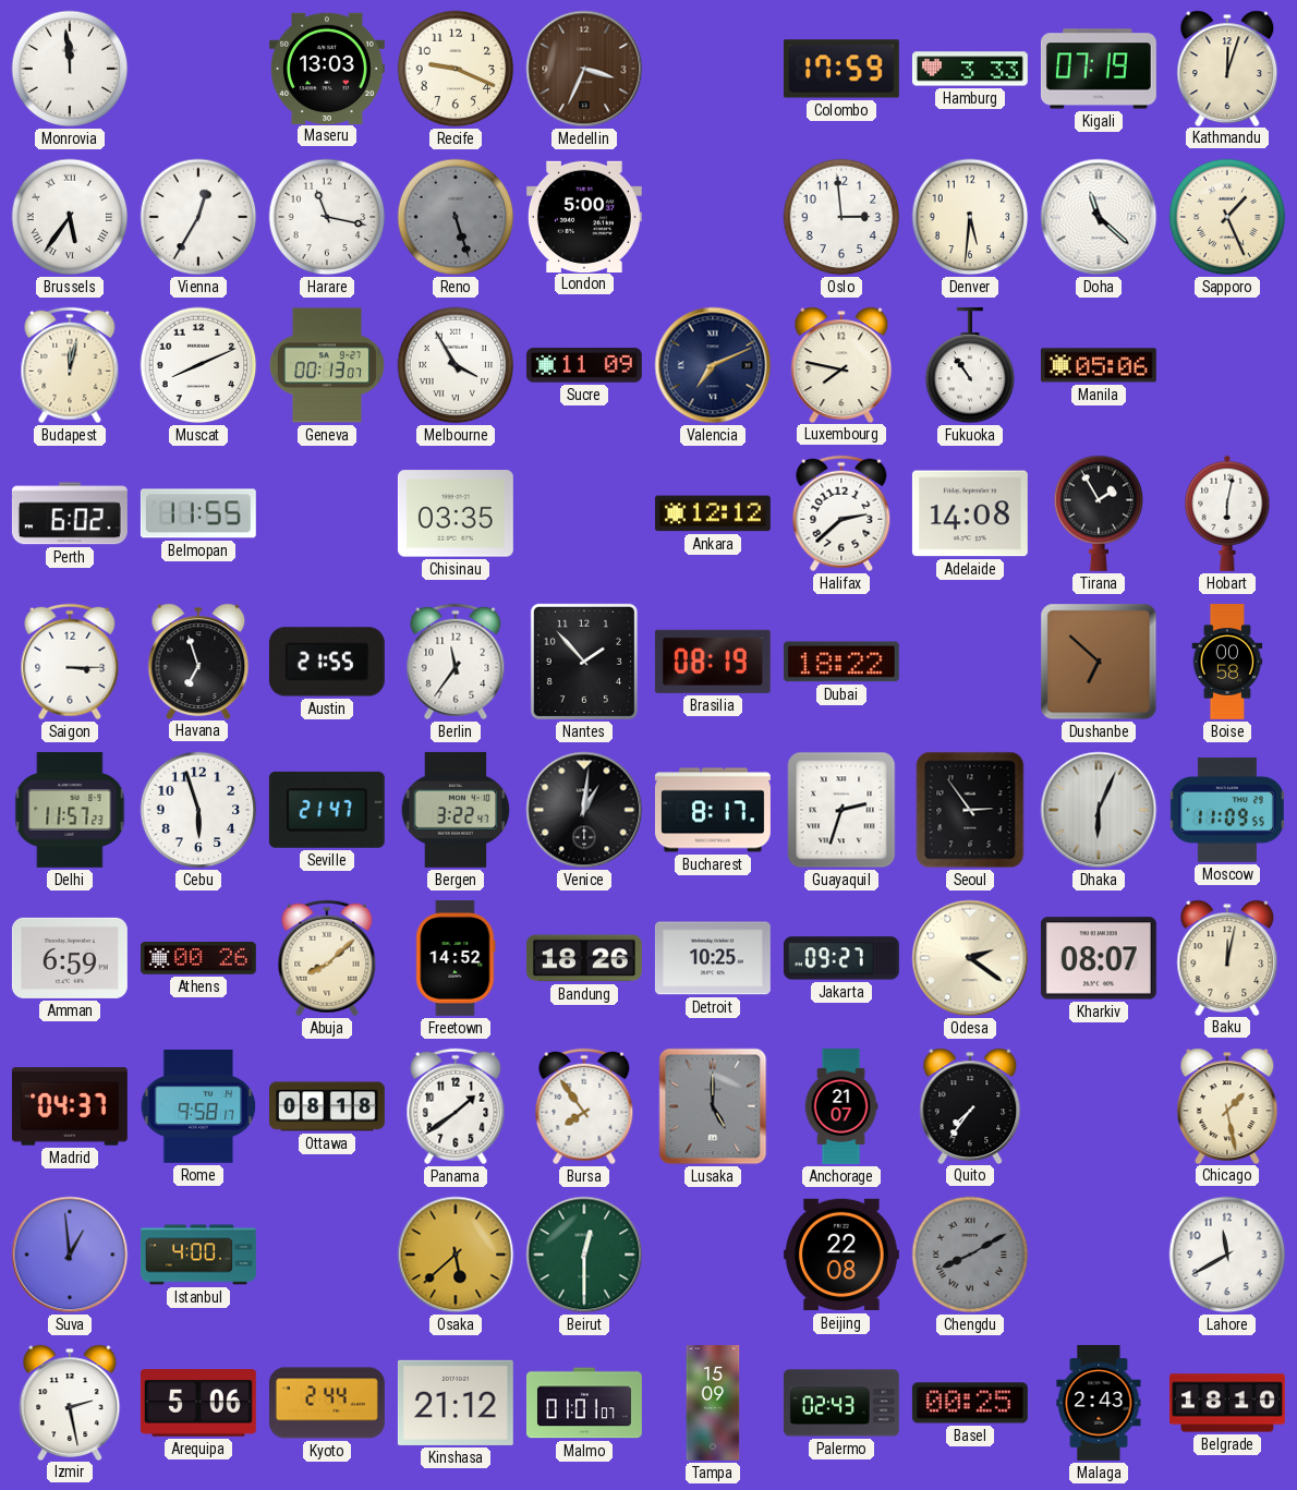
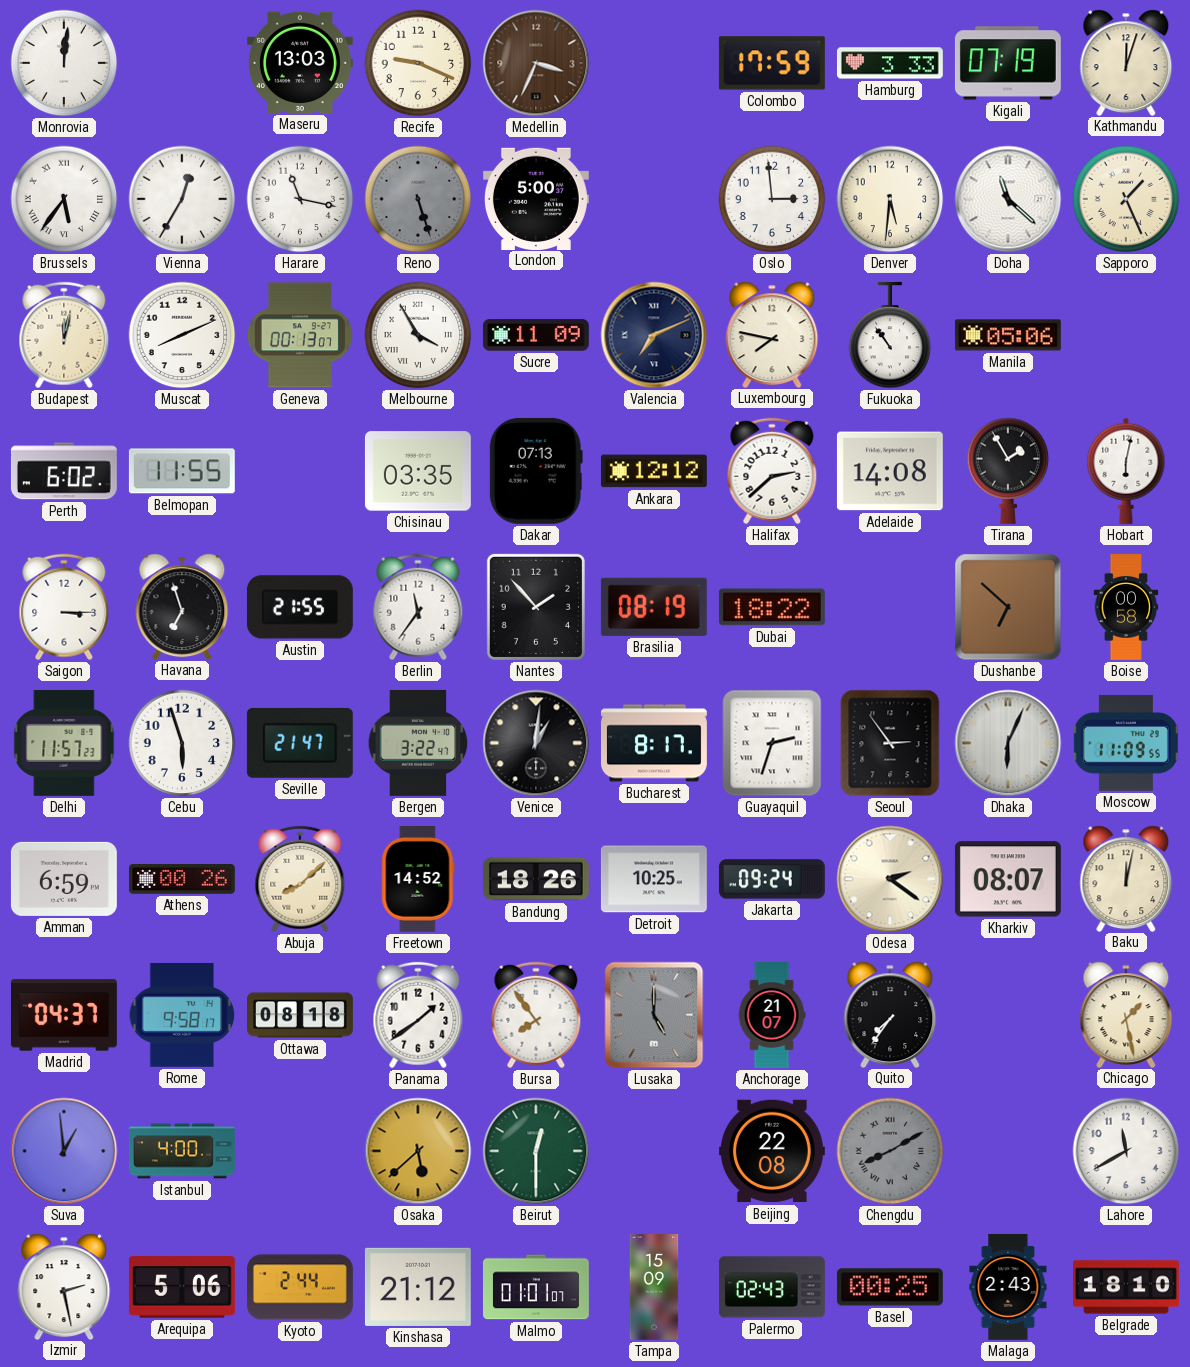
Monrovia: 11:59 -> 12:01
Dakar: none -> 07:13
Jakarta: 09:27 -> 09:24
